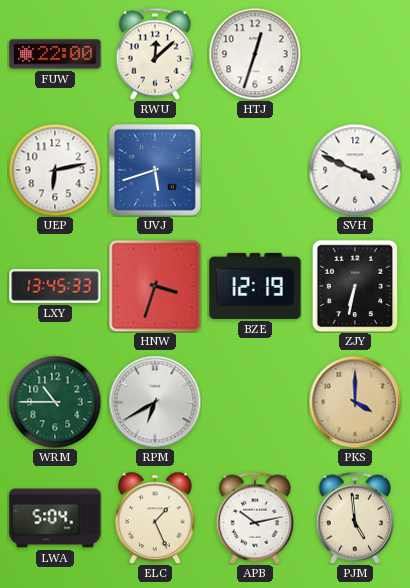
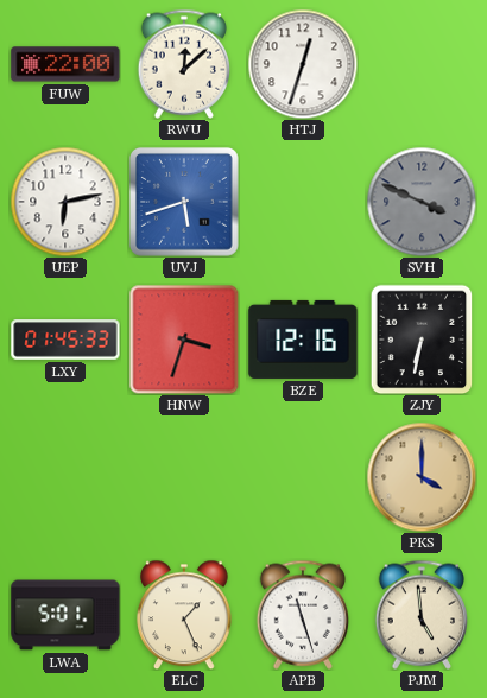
SVH dial: white -> grey
LXY: 13:45 -> 01:45
BZE: 12:19 -> 12:16
WRM: 10:45 -> none
RPM: 6:40 -> none
LWA: 5:04 -> 5:01
APB: 10:13 -> 11:27
